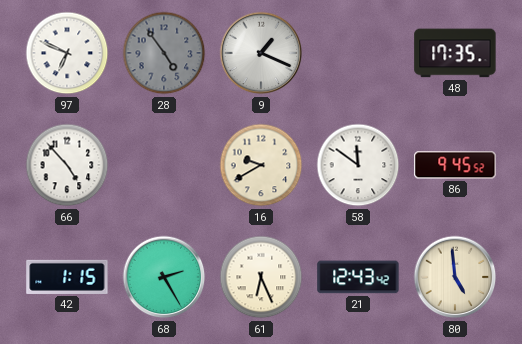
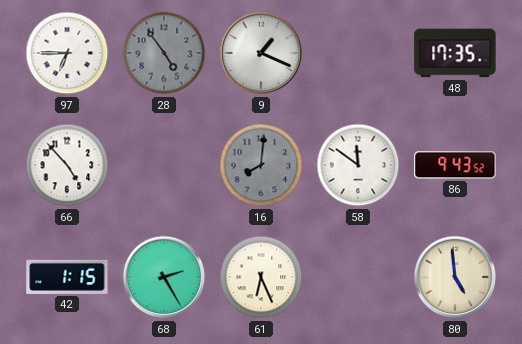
97: 6:49 -> 6:45
16: 9:40 -> 8:01
16 dial: cream -> grey
86: 9:45 -> 9:43
21: 12:43 -> none
